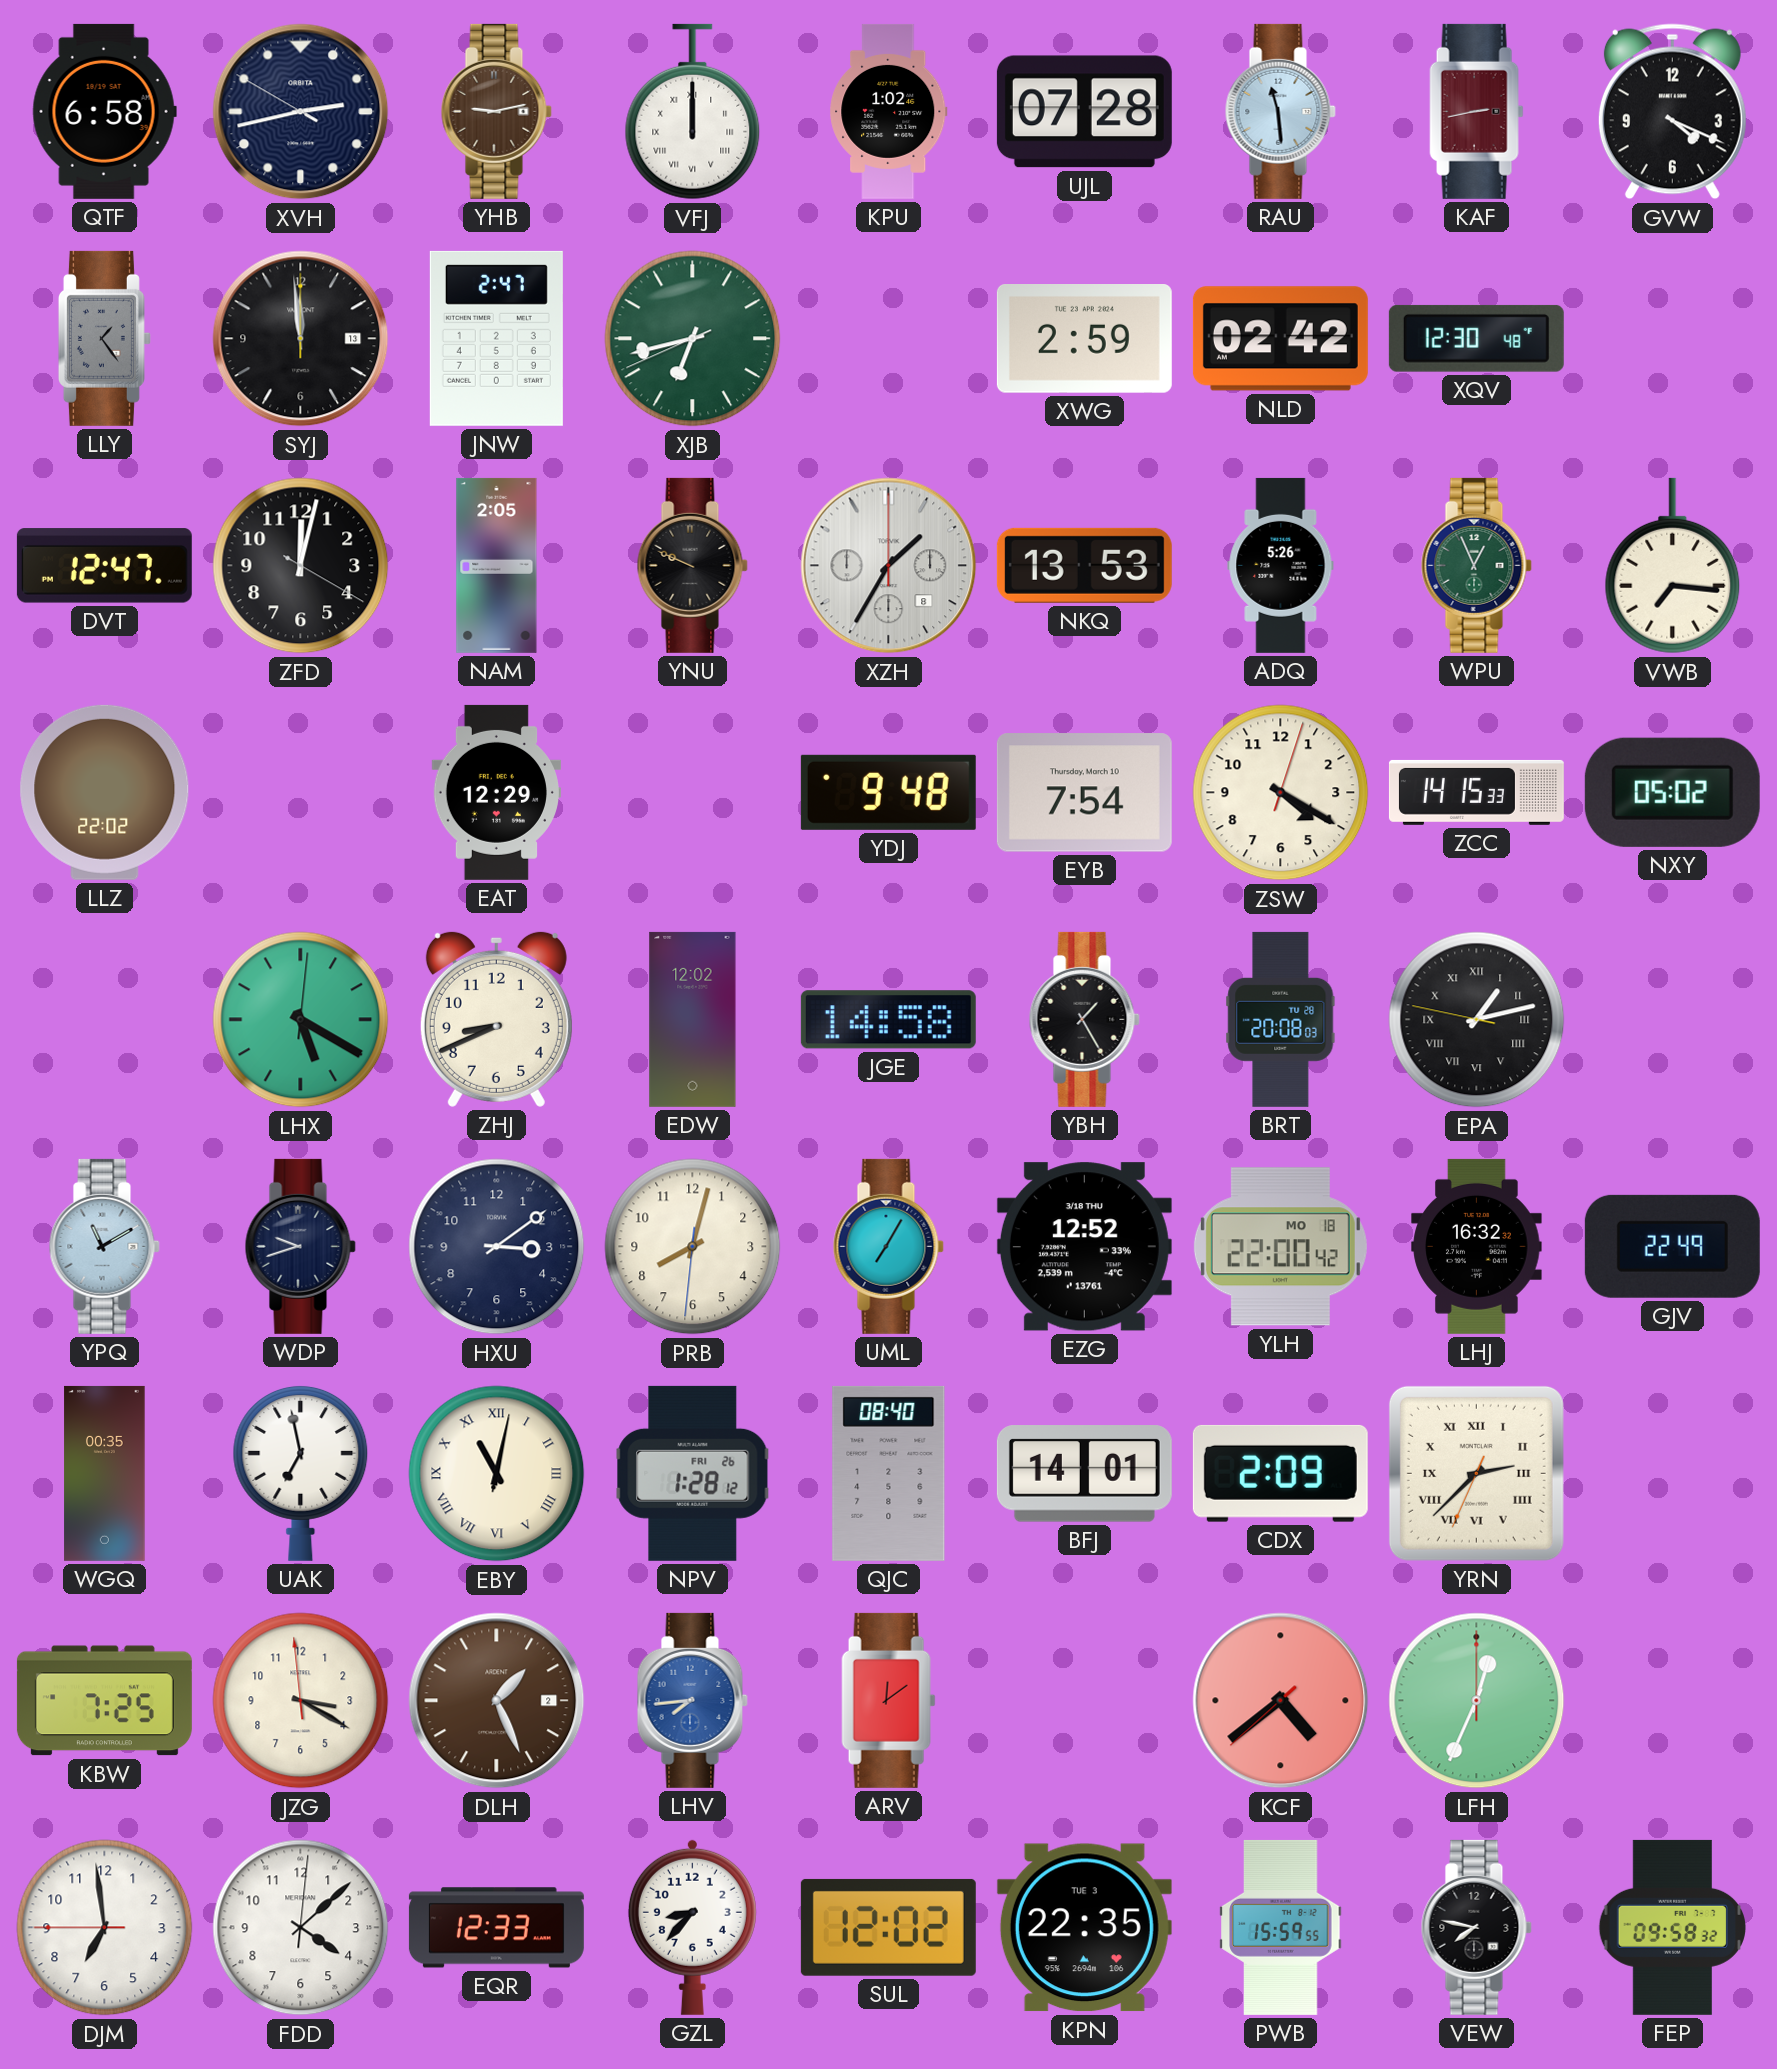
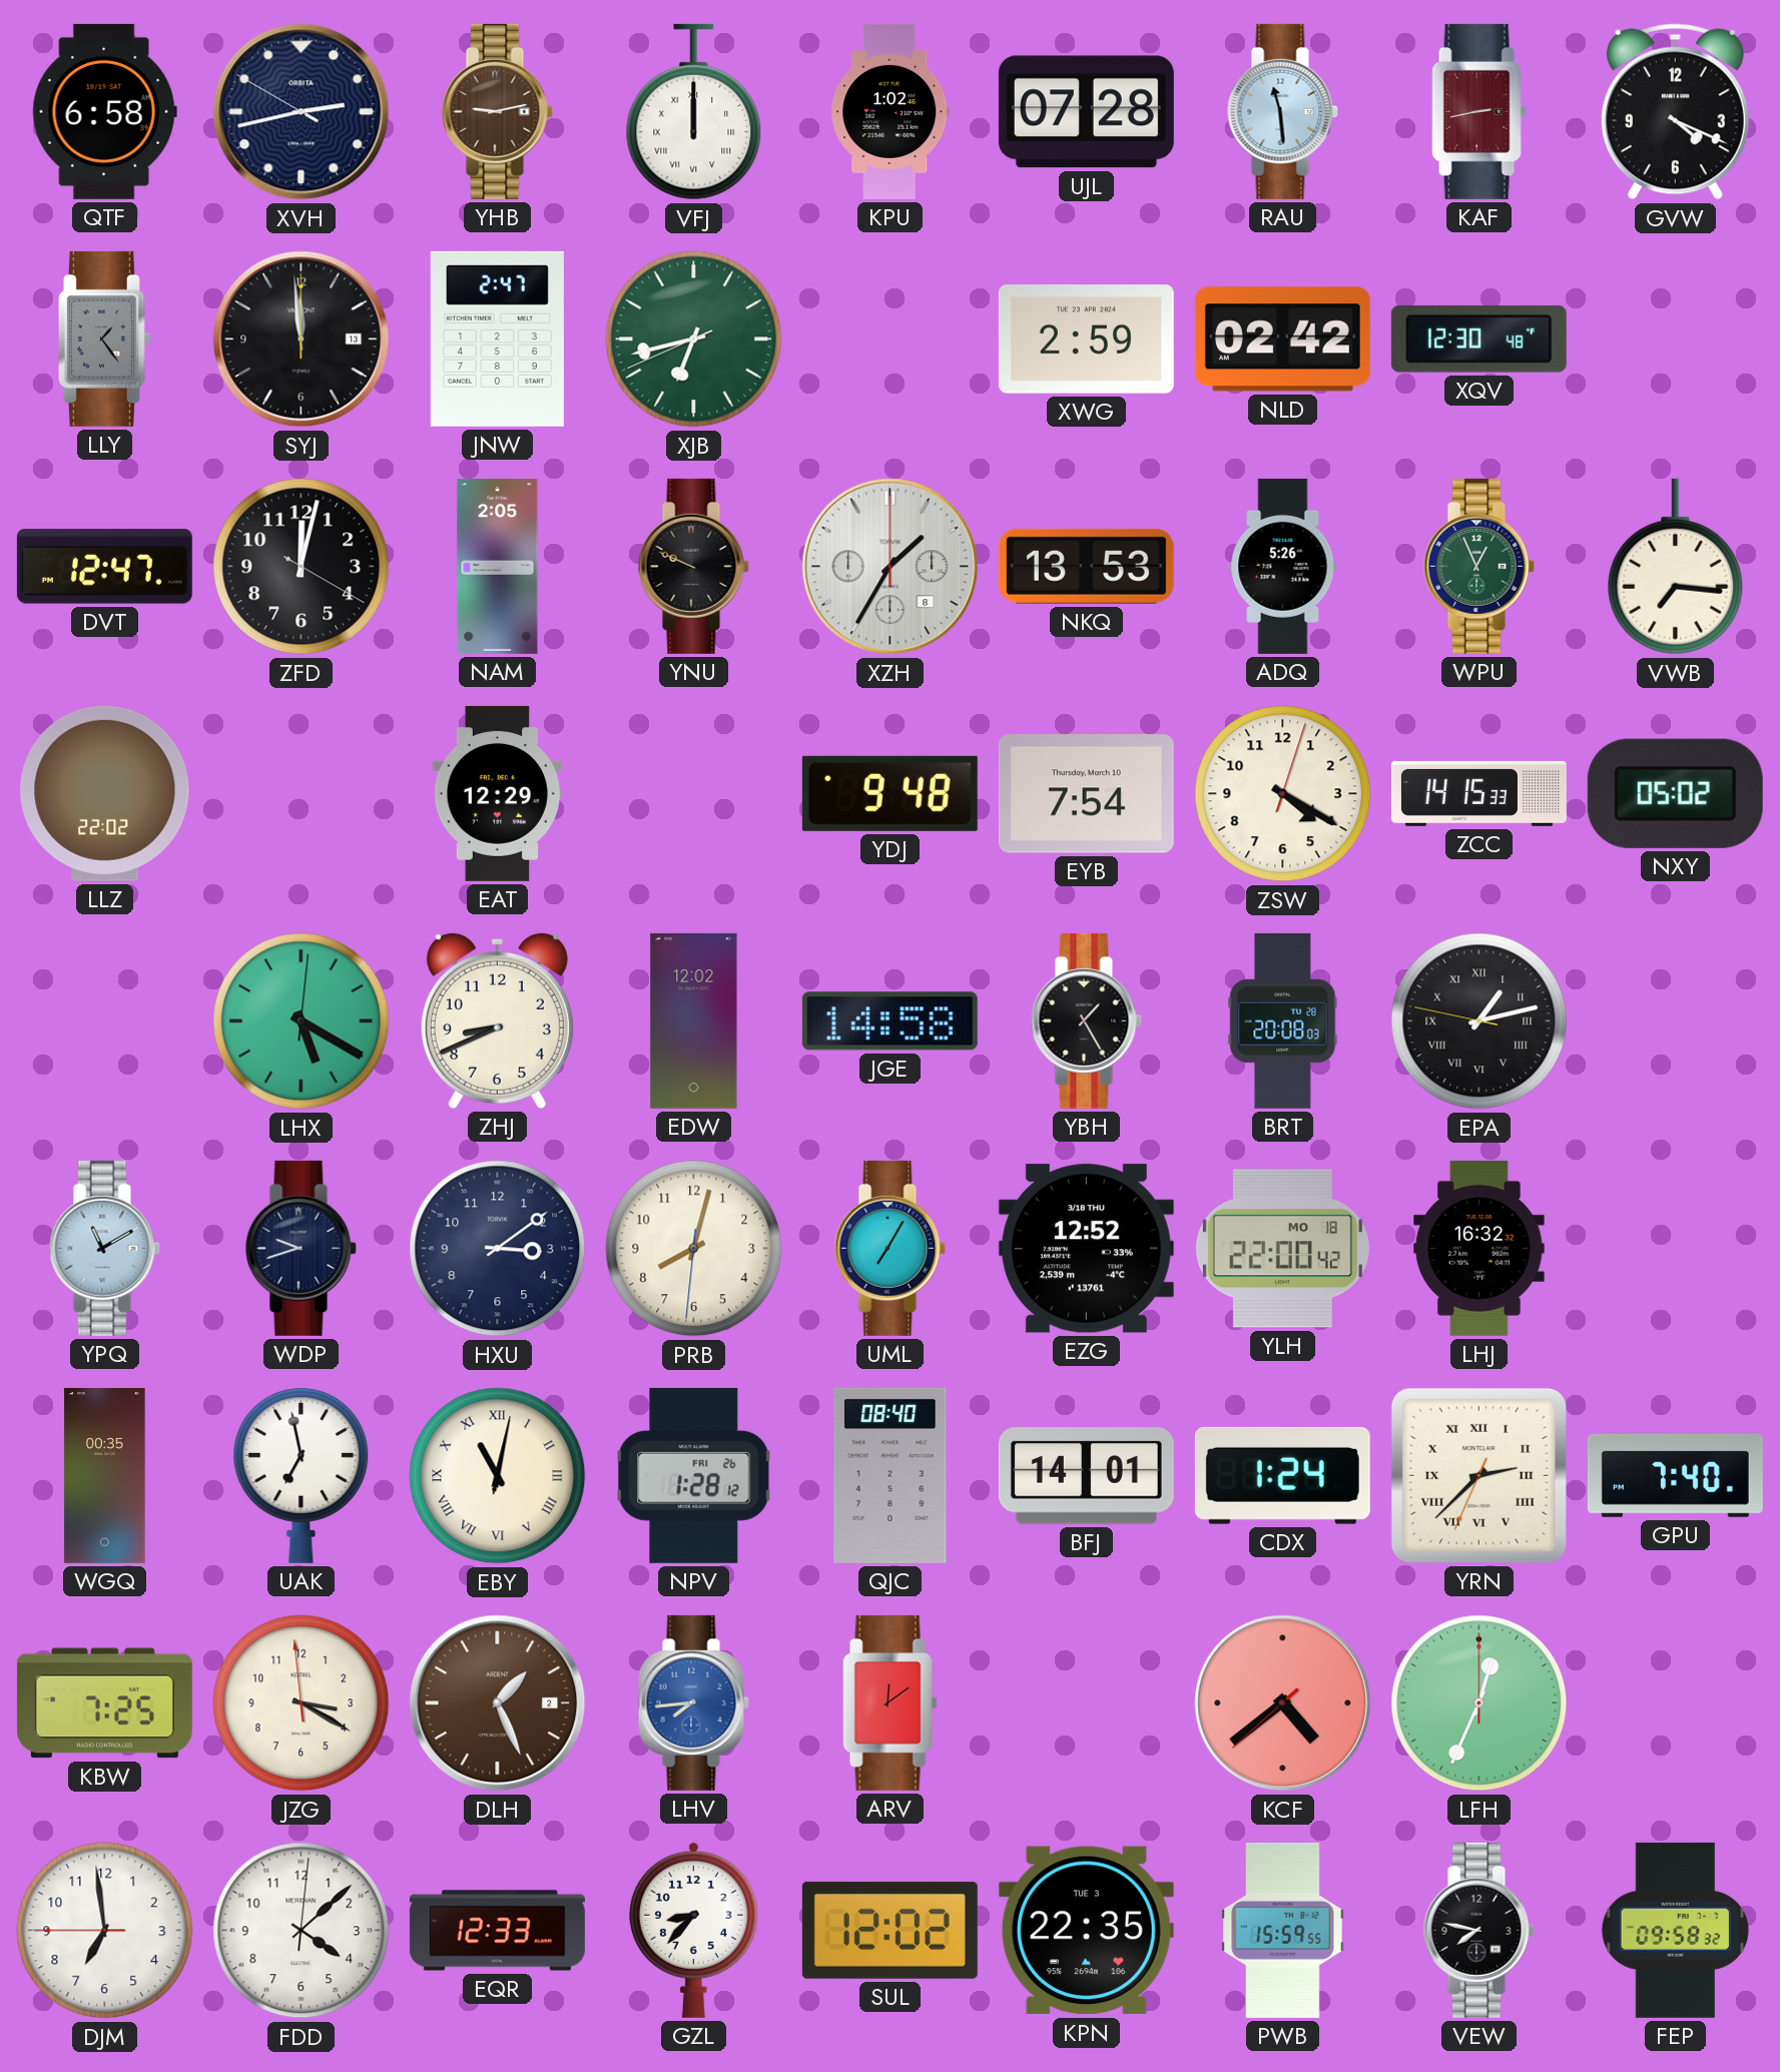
GJV: 22:49 -> none
CDX: 2:09 -> 1:24
GPU: none -> 7:40
